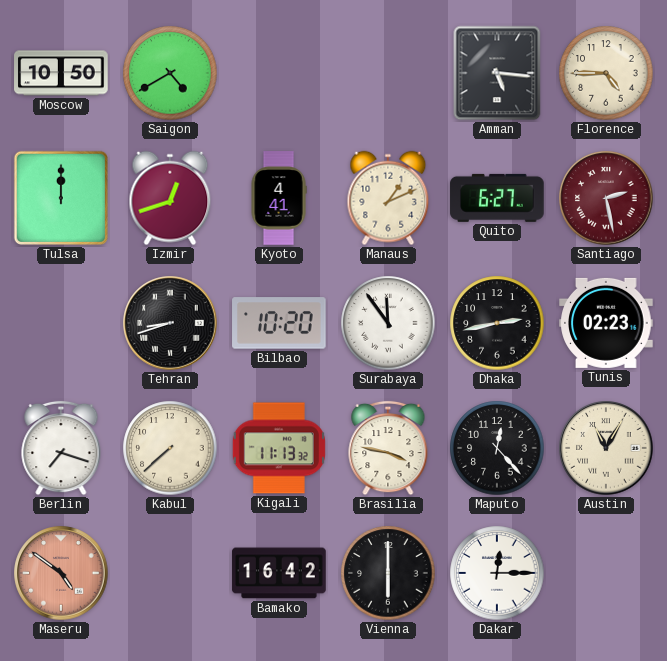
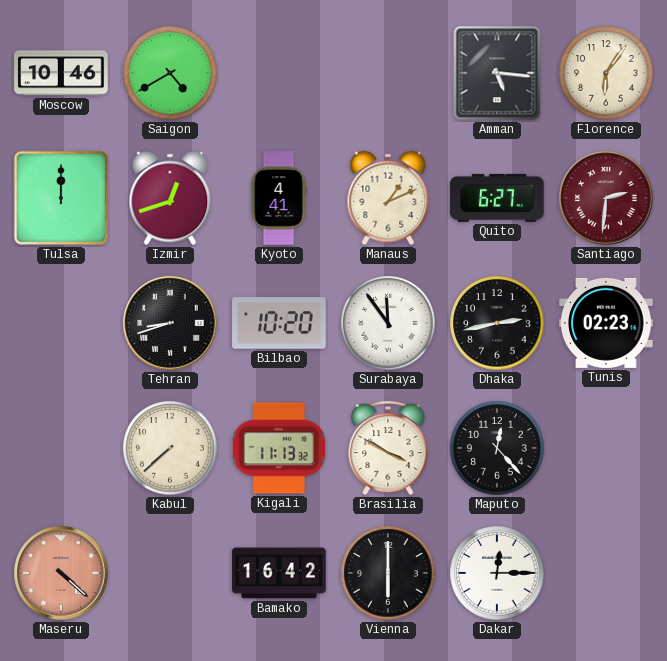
Moscow: 10:50 -> 10:46
Florence: 4:45 -> 6:06
Santiago: 2:28 -> 2:31
Berlin: 7:18 -> none
Brasilia: 3:47 -> 3:50
Austin: 11:05 -> none
Maseru: 4:51 -> 4:22
